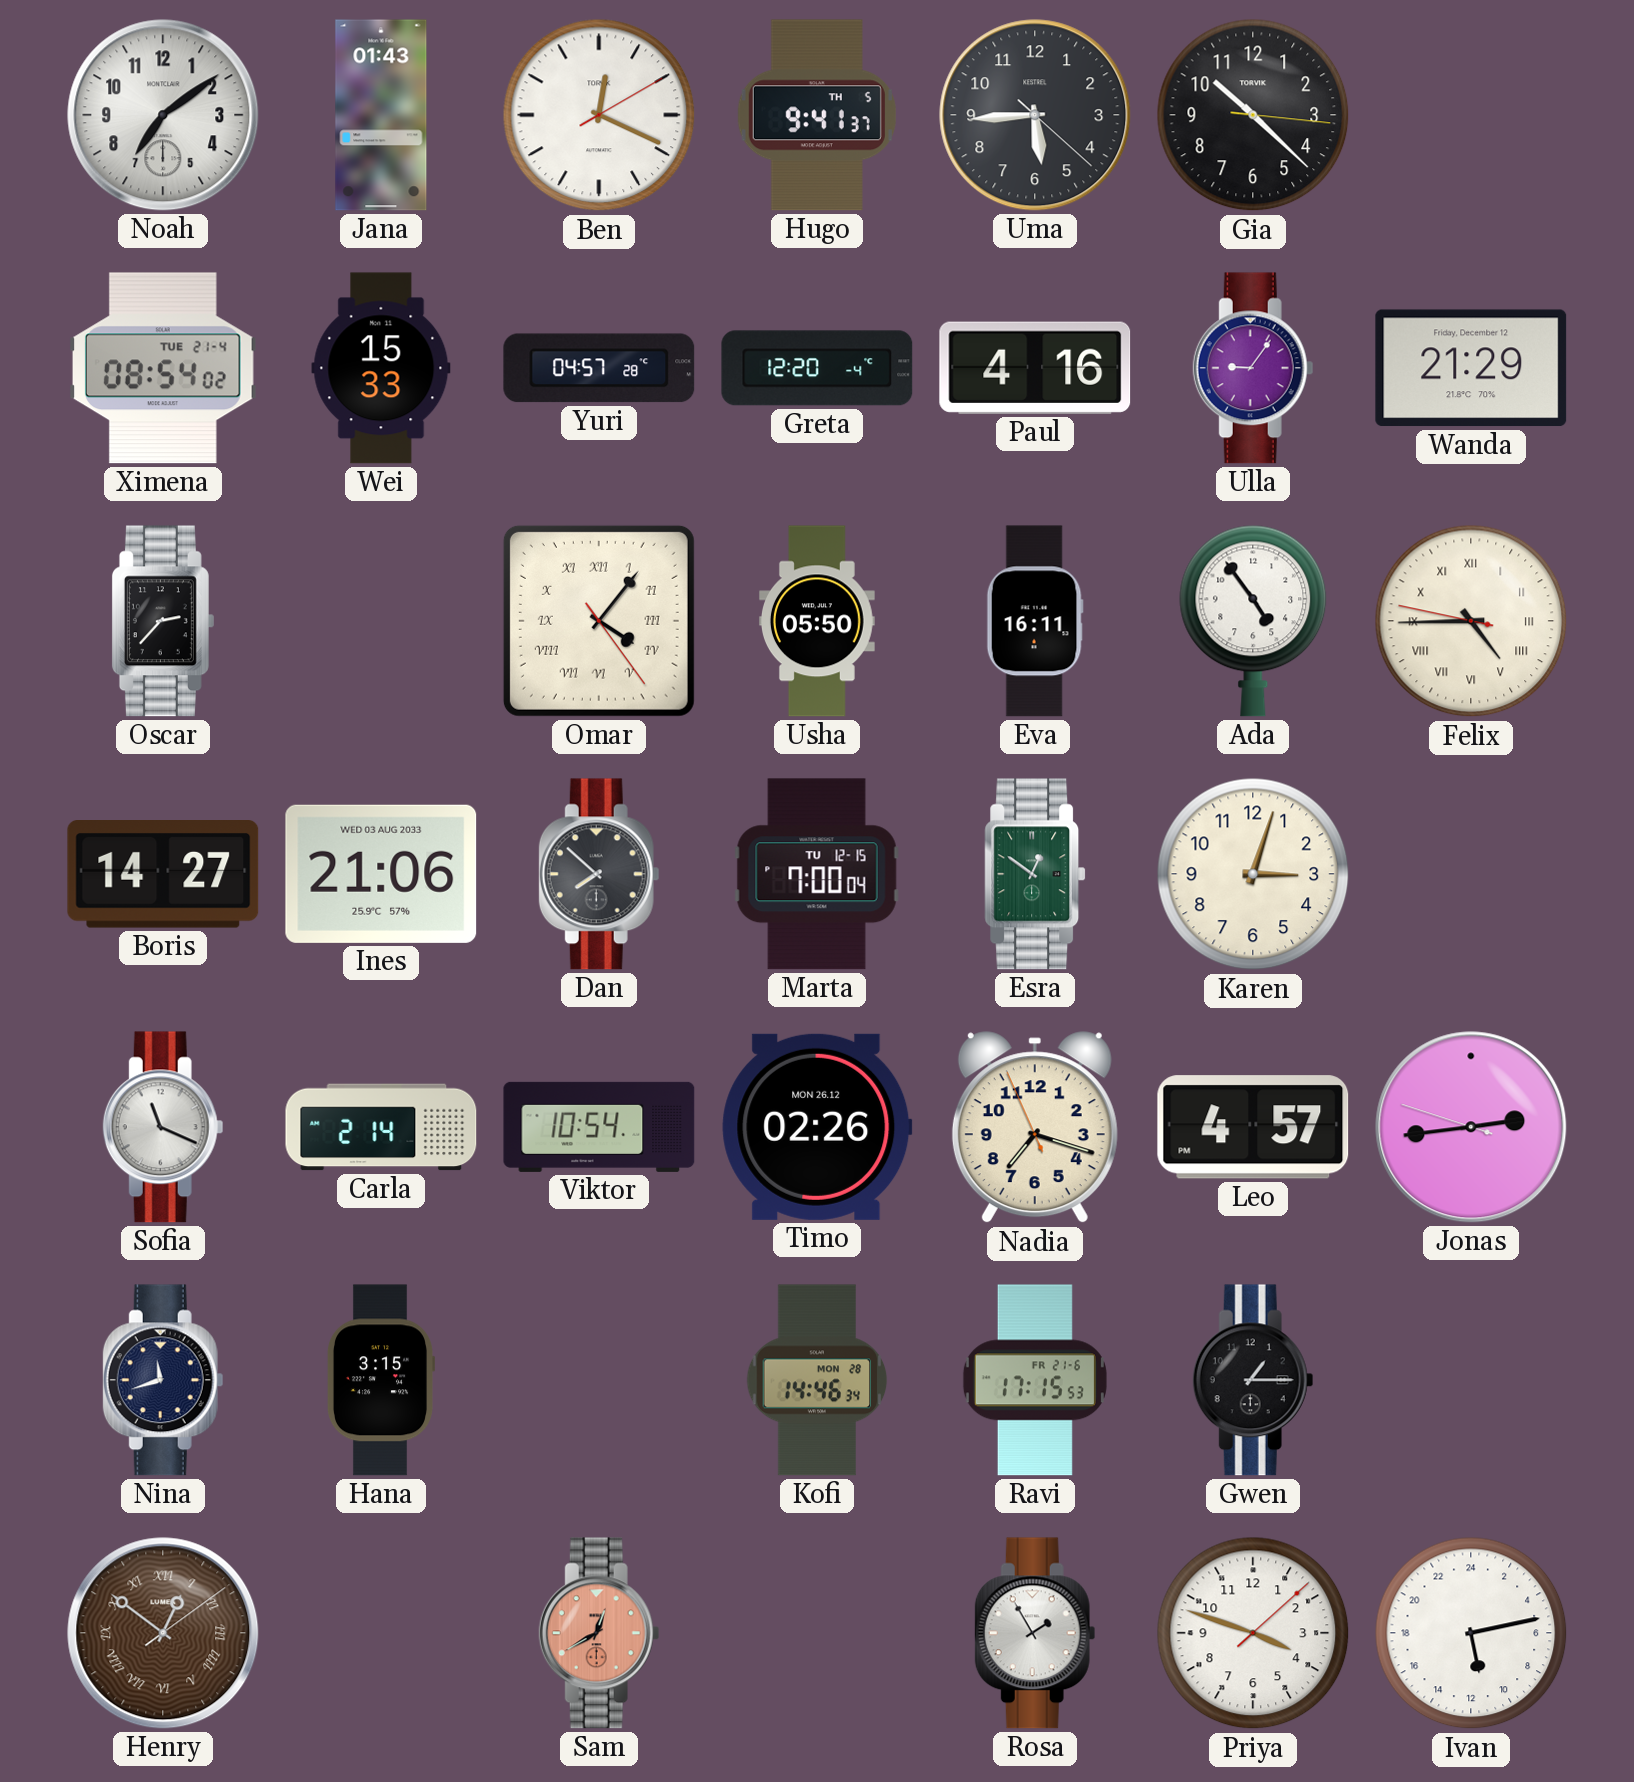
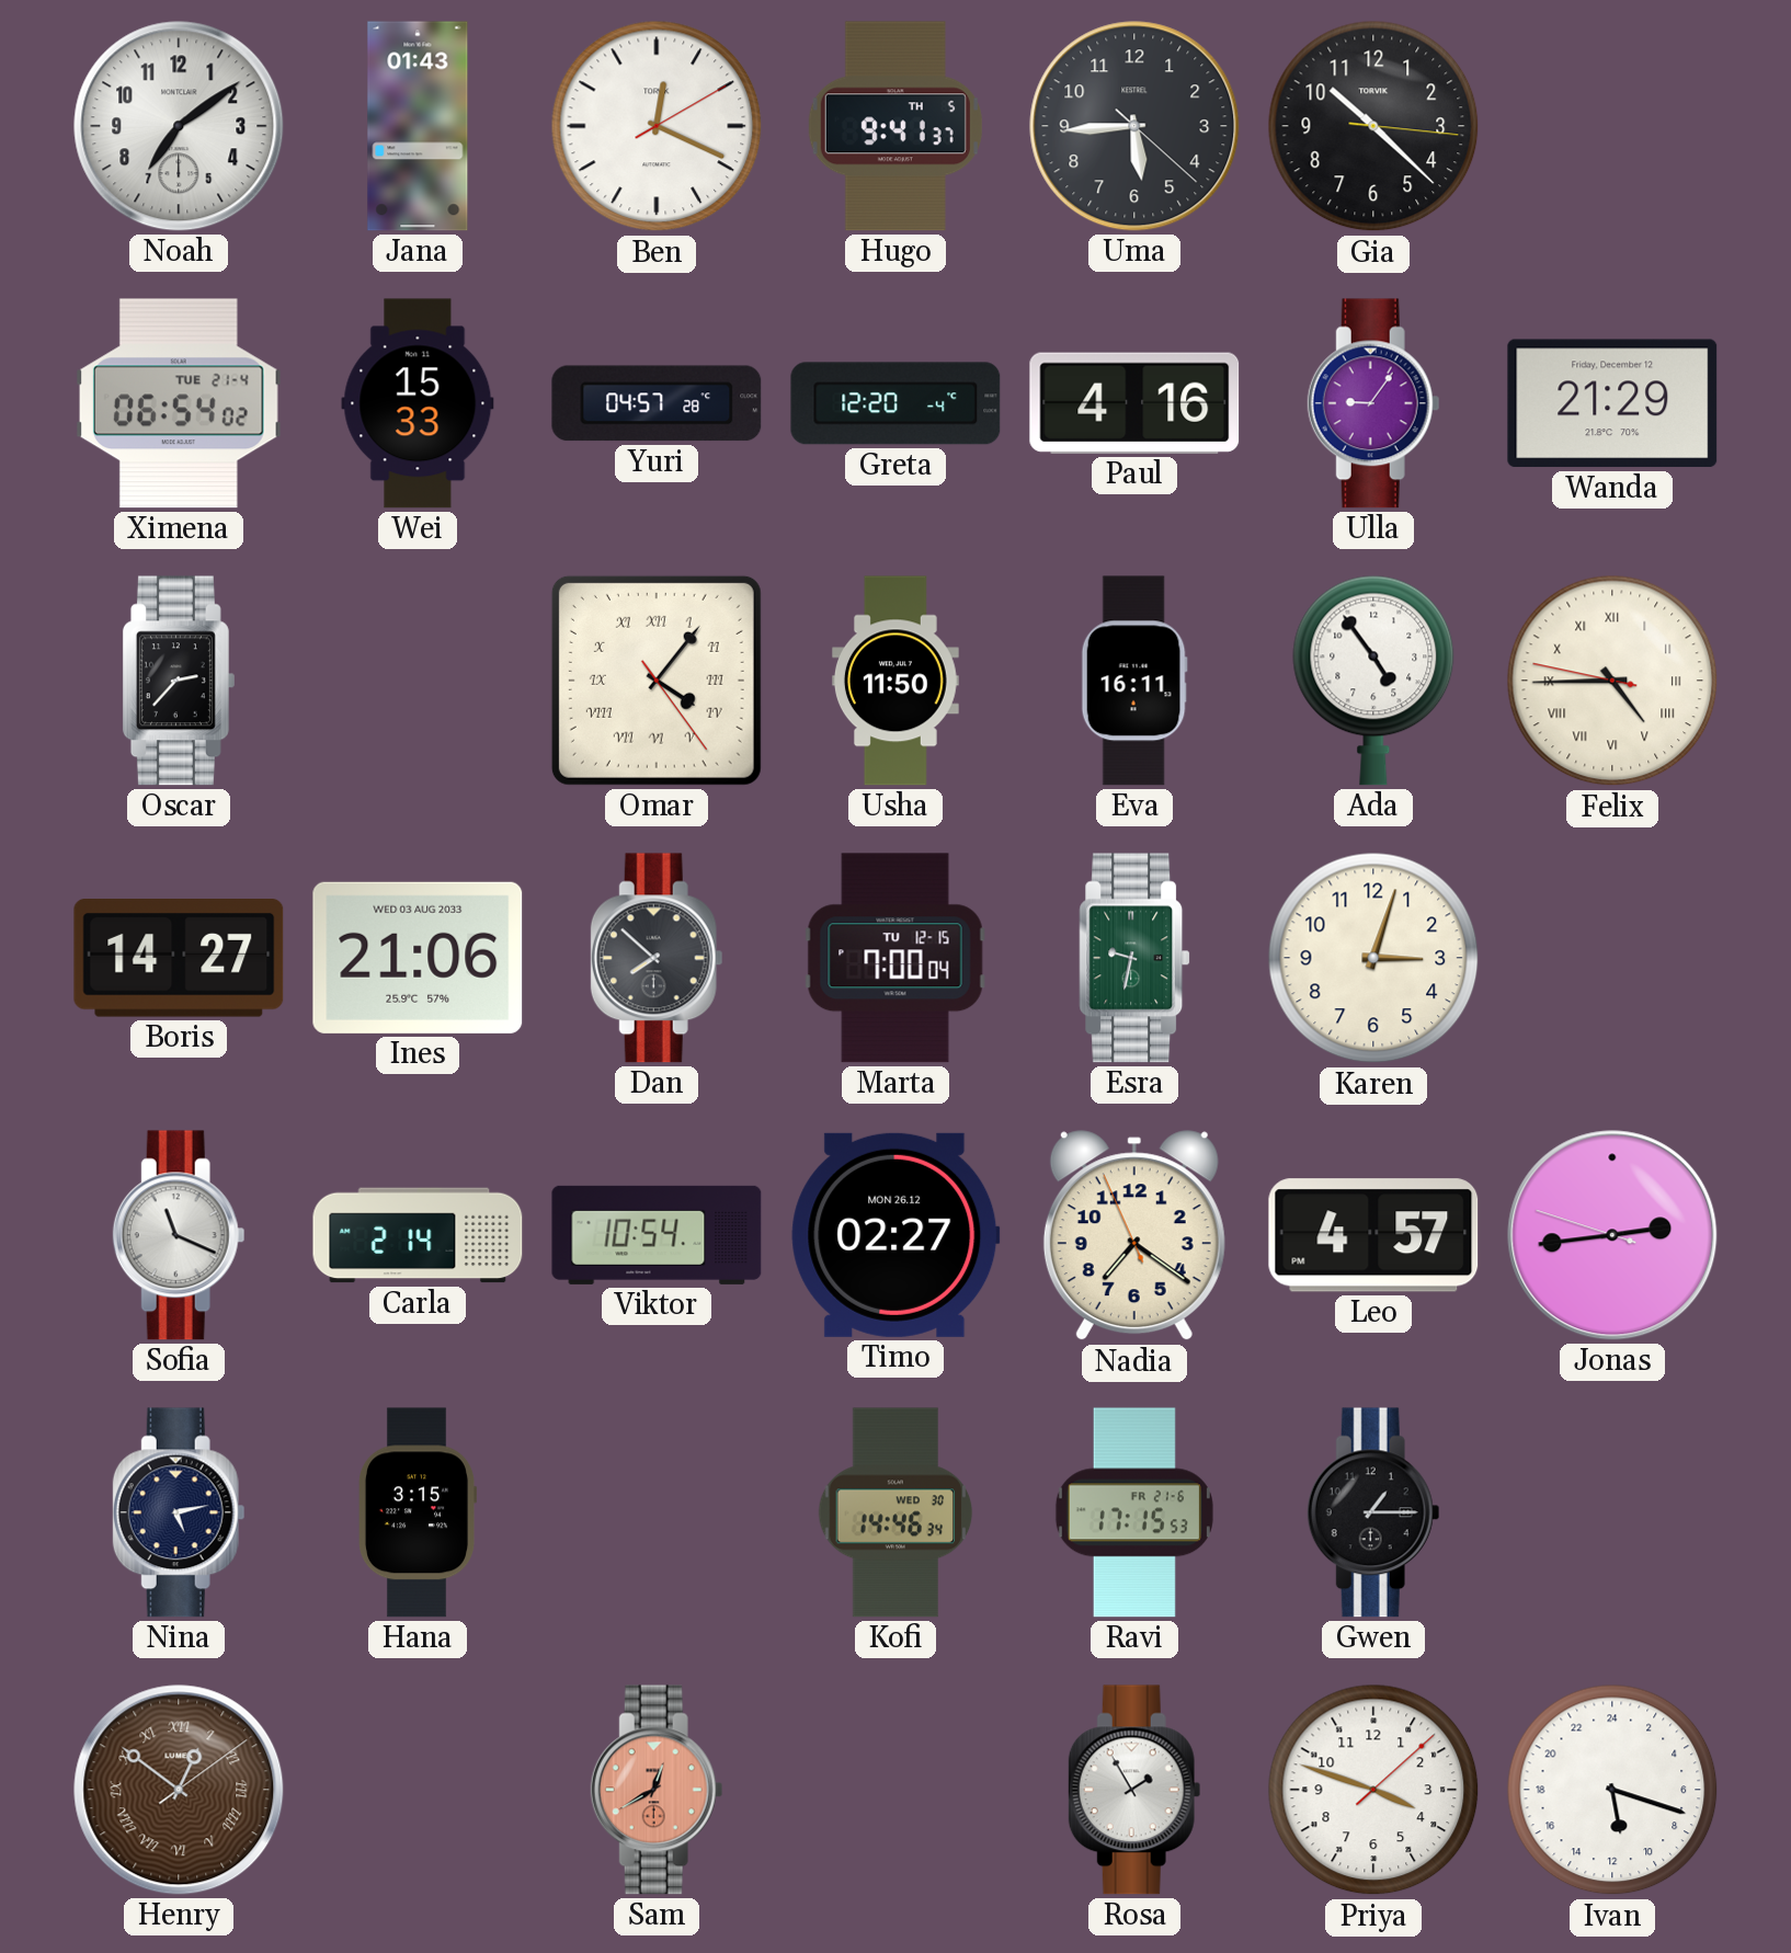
Ximena: 08:54 -> 06:54
Usha: 05:50 -> 11:50
Esra: 12:51 -> 9:32
Timo: 02:26 -> 02:27
Nadia: 7:17 -> 7:20
Nina: 11:42 -> 5:13
Kofi date: MON 28 -> WED 30
Ivan: 11:13 -> 11:18
